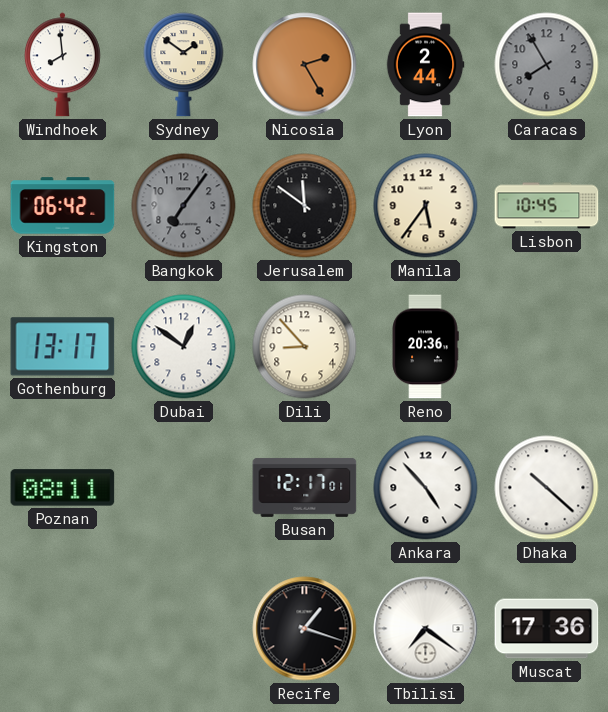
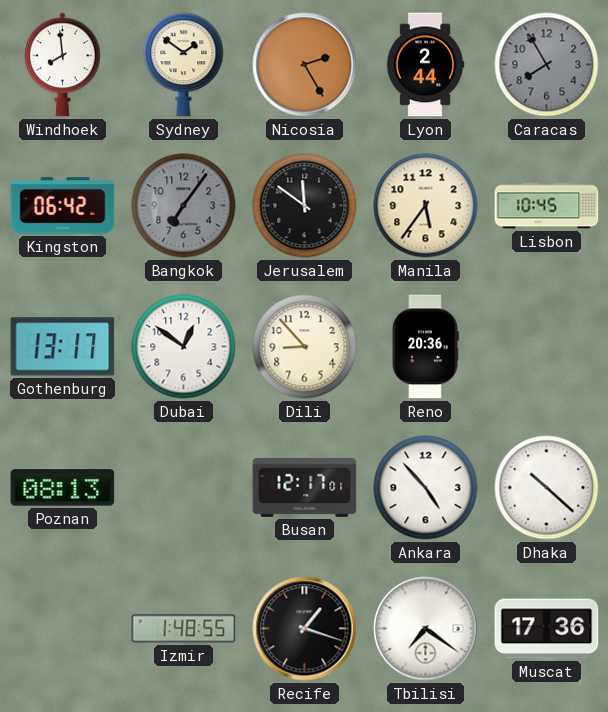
Poznan: 08:11 -> 08:13
Izmir: none -> 1:48
